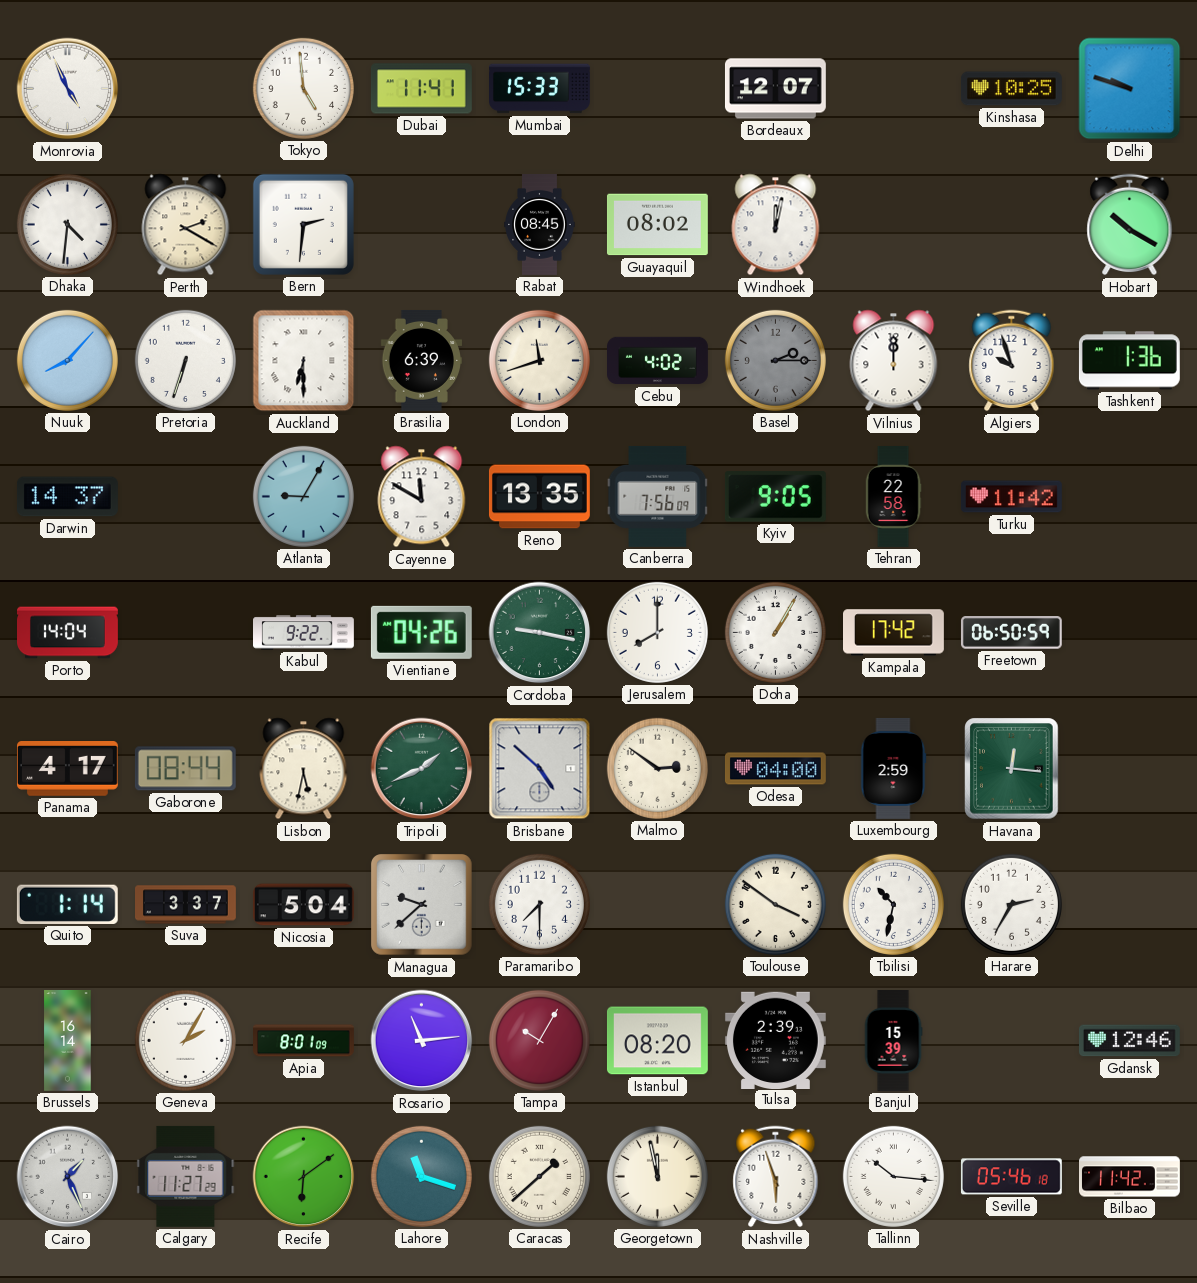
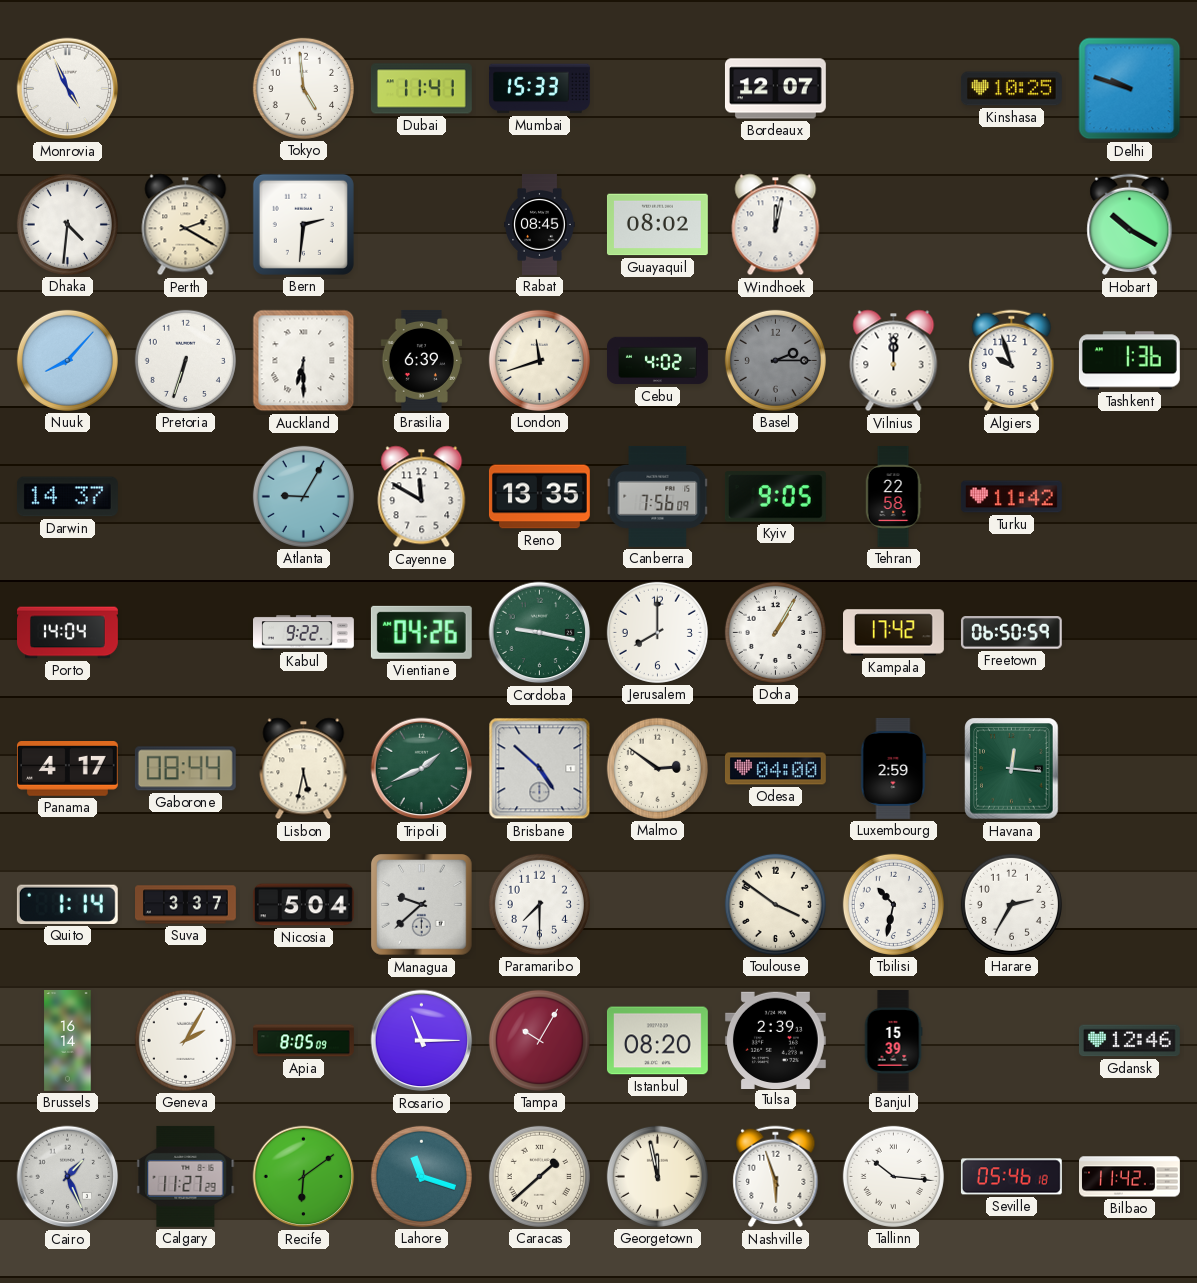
Apia: 8:01 -> 8:05
Rosario: 11:14 -> 11:15
